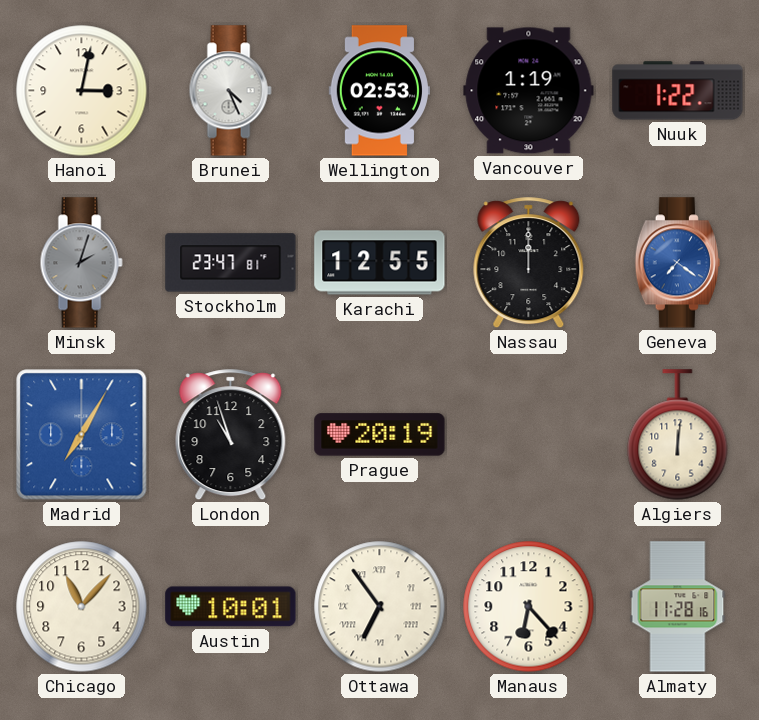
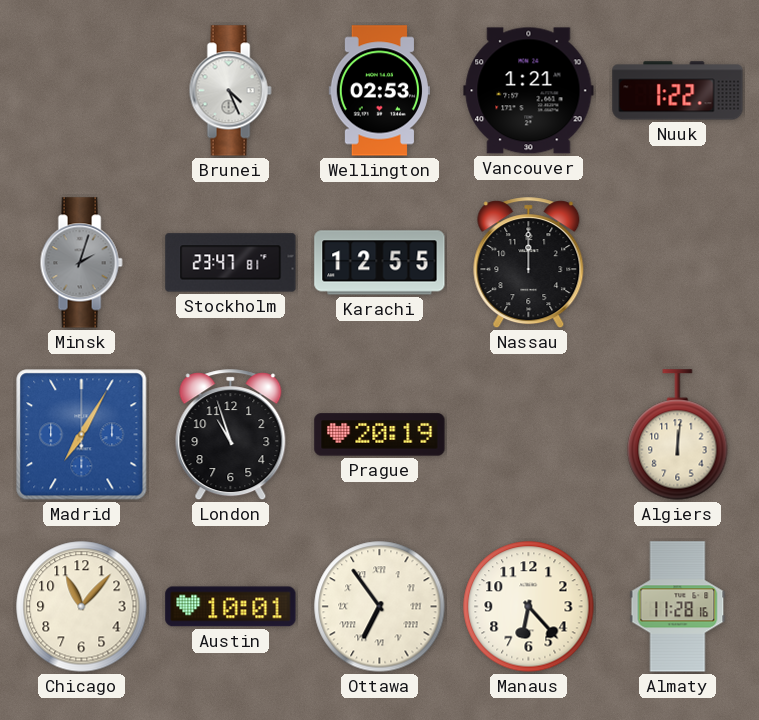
Hanoi: 3:02 -> none
Vancouver: 1:19 -> 1:21
Geneva: 7:21 -> none
